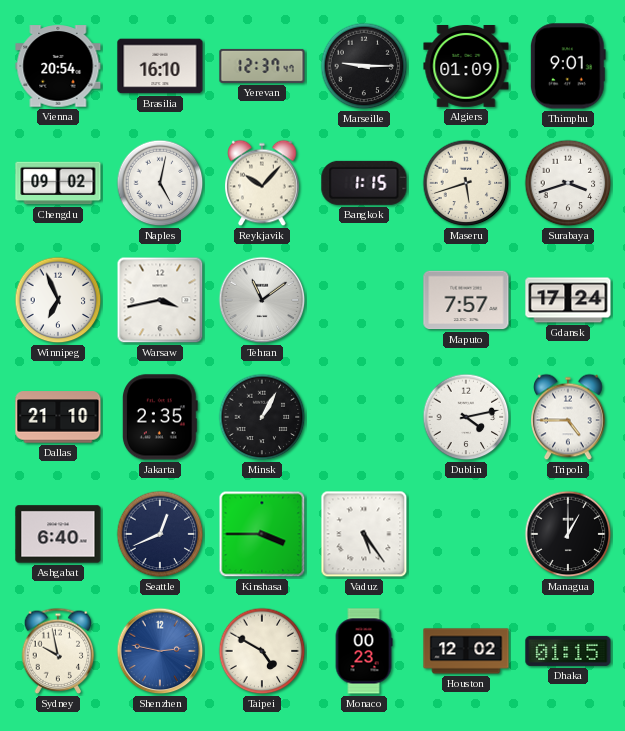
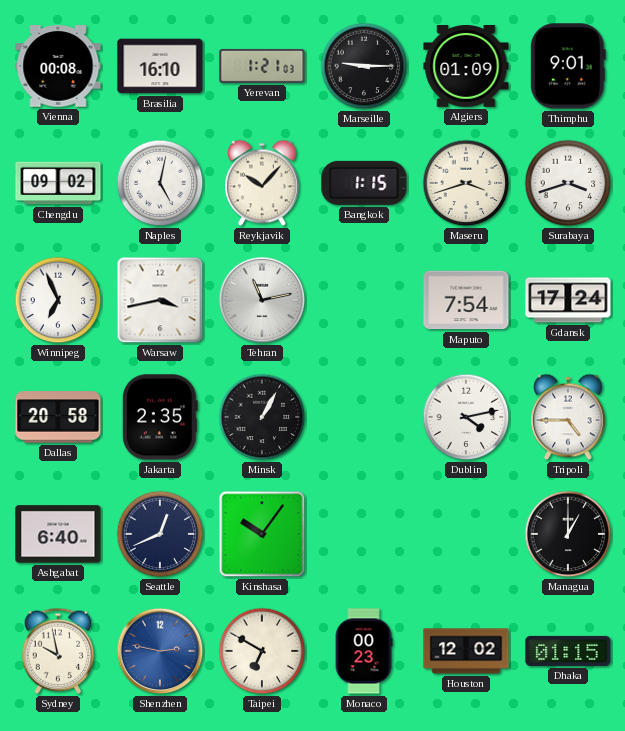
Vienna: 20:54 -> 00:08
Yerevan: 12:37 -> 1:21
Maseru: 5:42 -> 3:42
Tehran: 11:09 -> 11:13
Maputo: 7:57 -> 7:54
Dallas: 21:10 -> 20:58
Kinshasa: 3:45 -> 10:06
Vaduz: 5:24 -> none
Taipei: 4:50 -> 6:50
